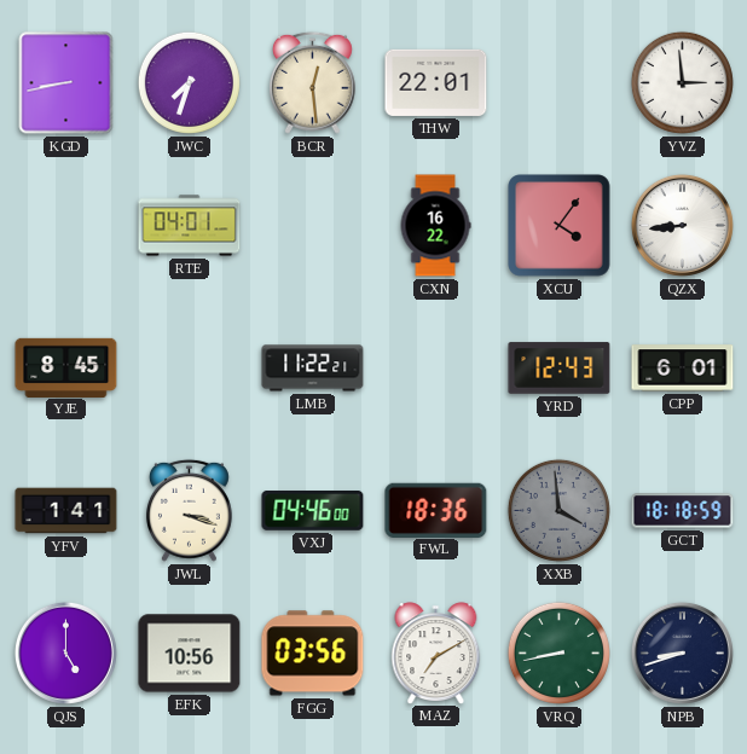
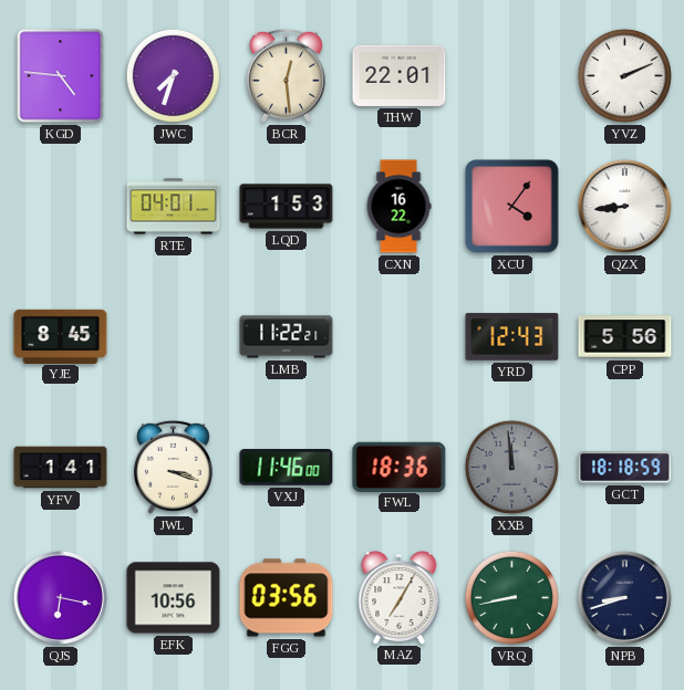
KGD: 8:43 -> 4:46
YVZ: 2:59 -> 2:11
LQD: none -> 1:53
CPP: 6:01 -> 5:56
VXJ: 04:46 -> 11:46
XXB: 3:59 -> 11:59
QJS: 5:00 -> 6:17
MAZ: 7:10 -> 7:05
